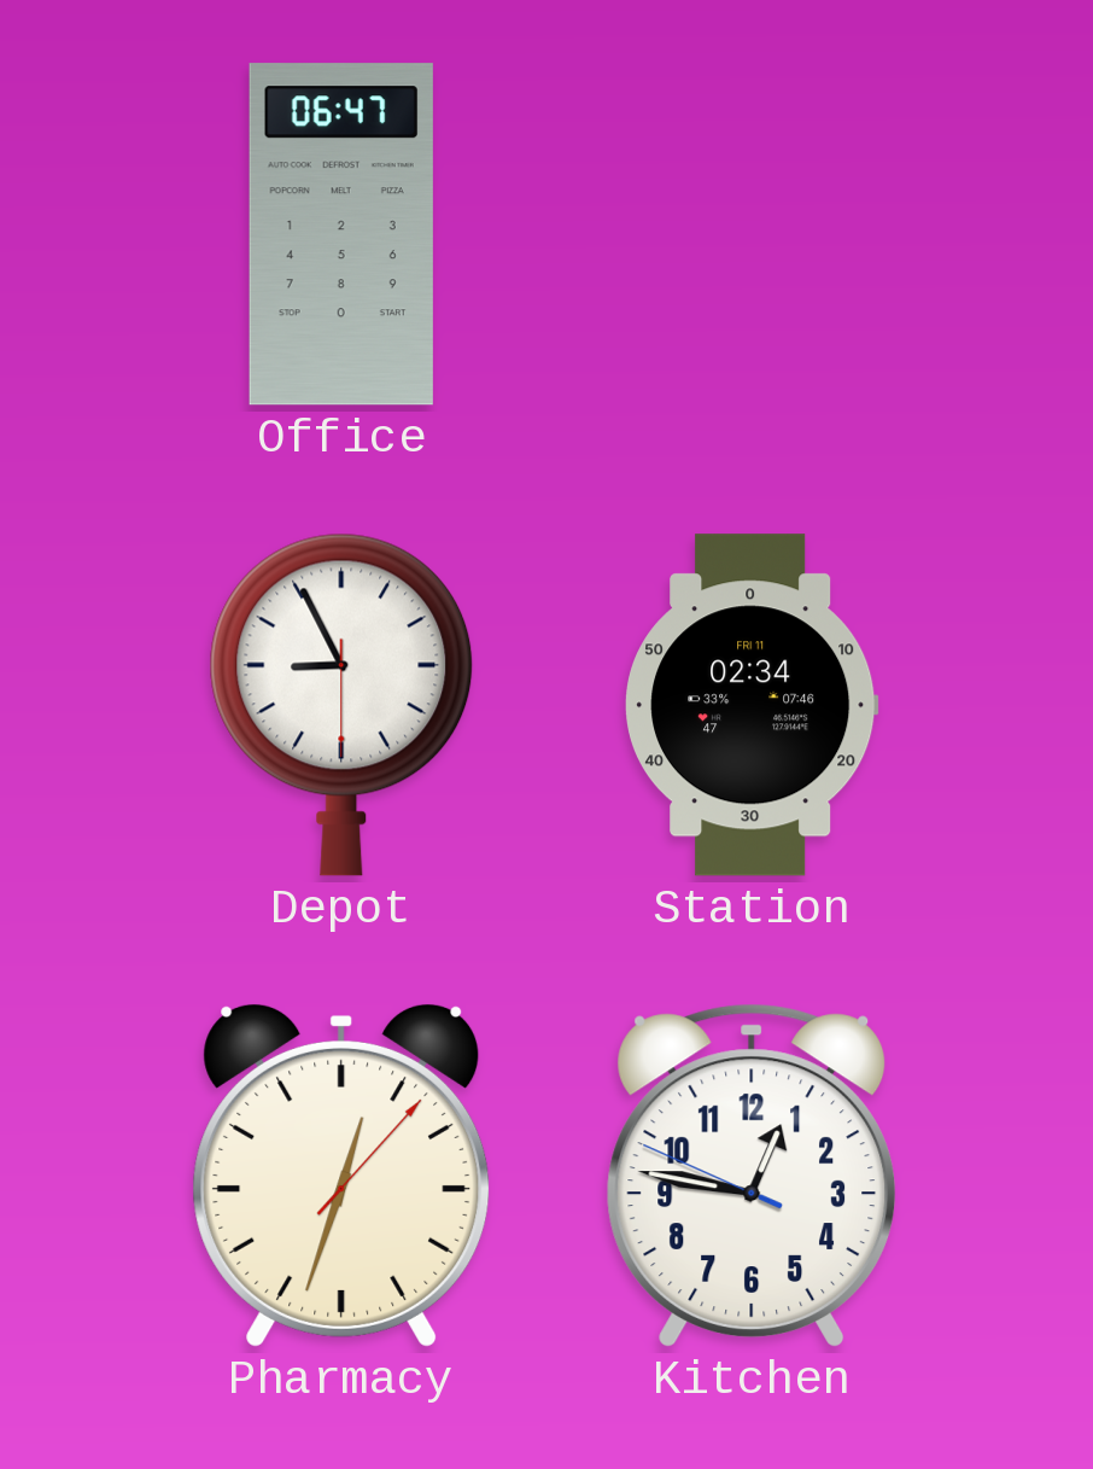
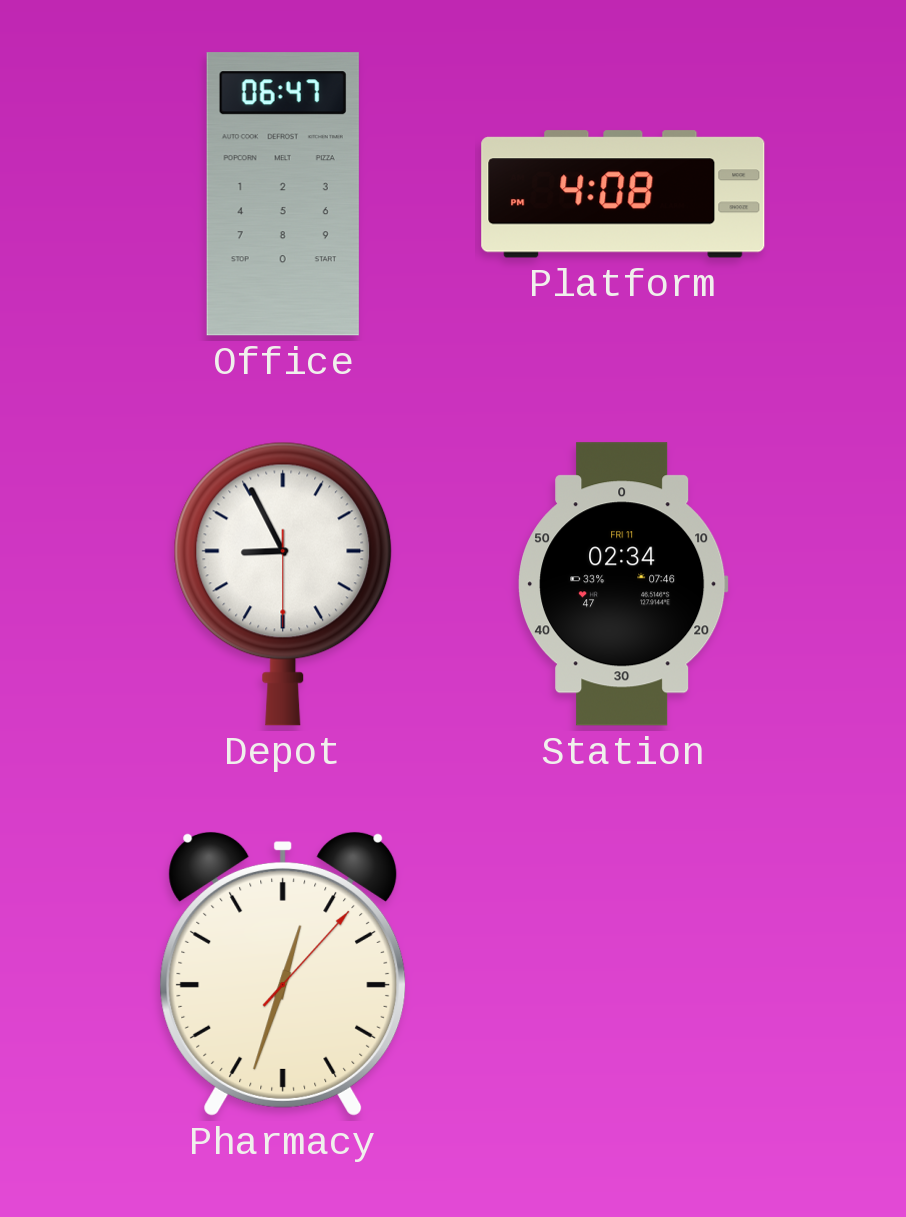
Platform: none -> 4:08
Kitchen: 12:46 -> none
